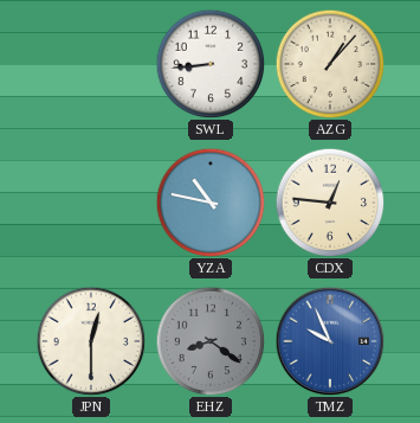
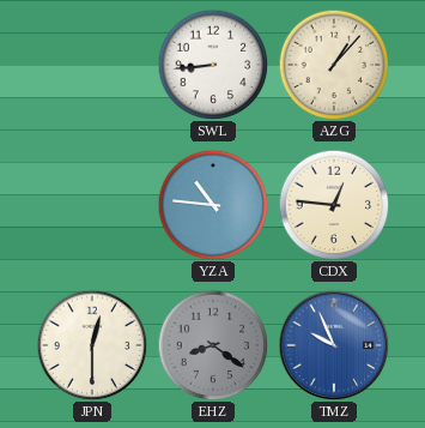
YZA: 10:47 -> 10:46
